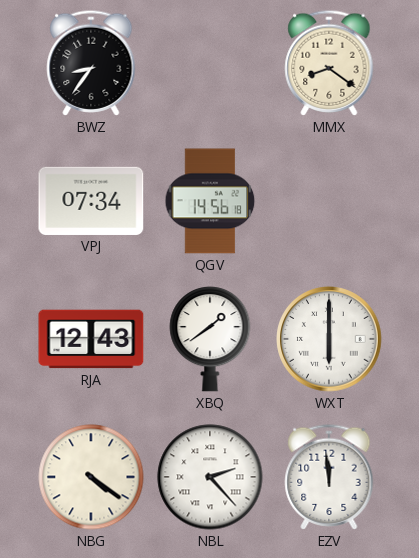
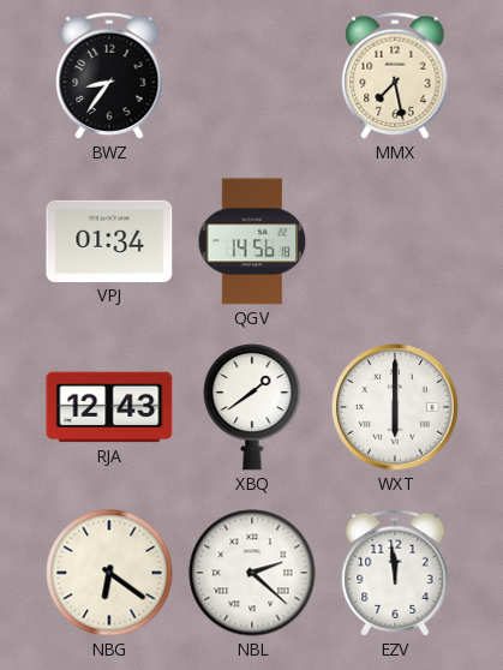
MMX: 8:21 -> 7:28
VPJ: 07:34 -> 01:34
NBG: 4:21 -> 6:21
NBL: 2:23 -> 2:22
